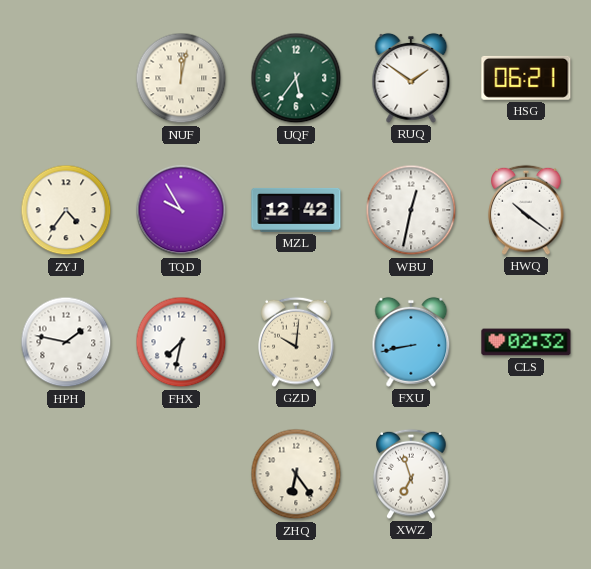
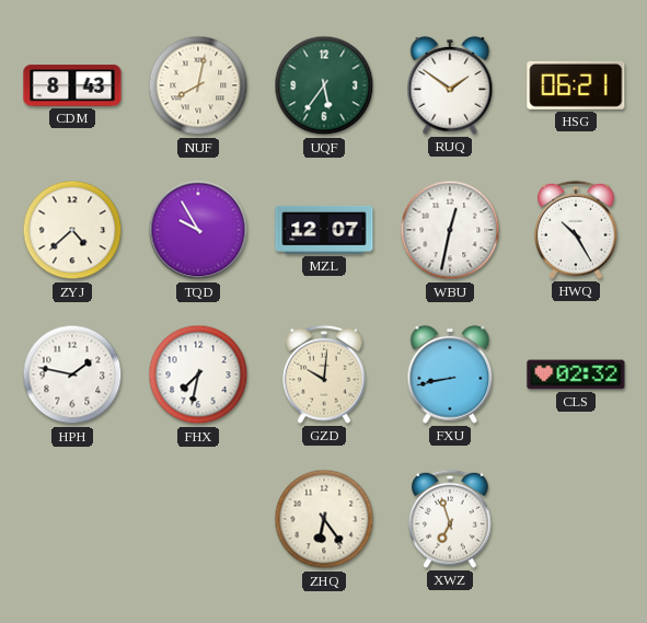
CDM: none -> 8:43
NUF: 12:02 -> 8:02
ZYJ: 4:36 -> 4:38
MZL: 12:42 -> 12:07
HWQ: 10:21 -> 10:25
